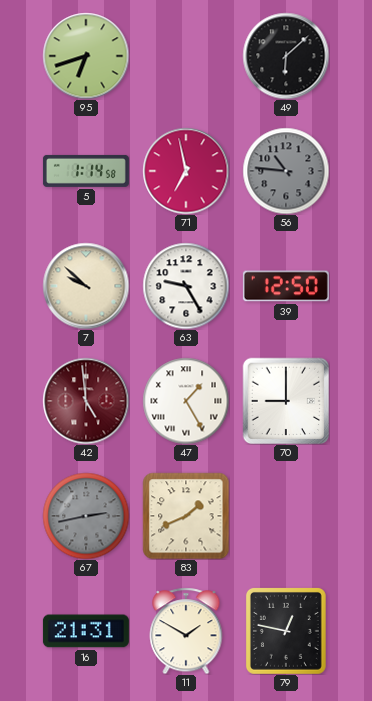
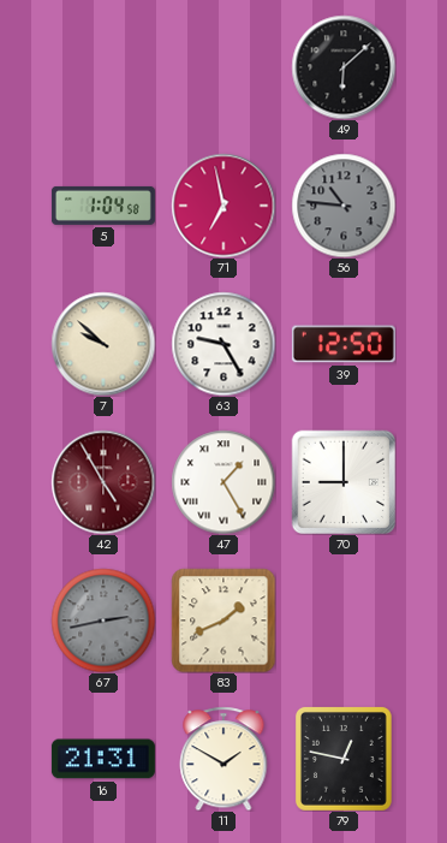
95: 6:42 -> none
5: 1:14 -> 1:04
42: 4:59 -> 4:55
